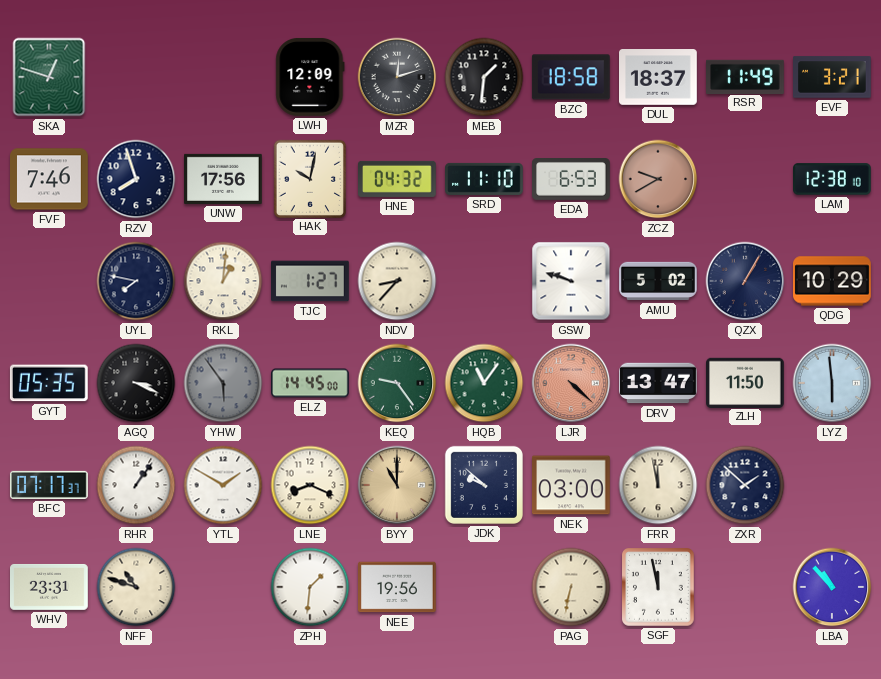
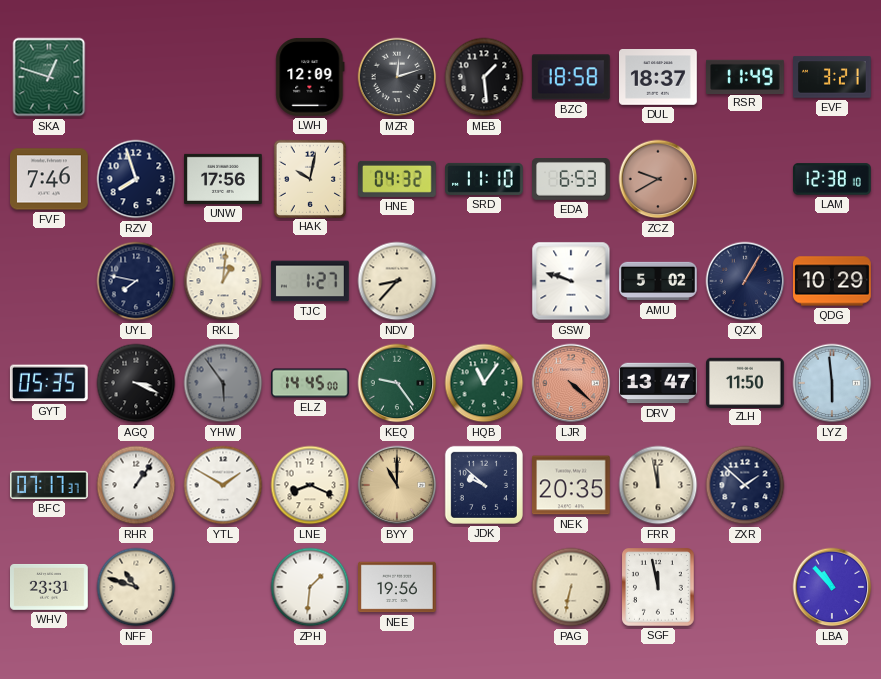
MEB: 1:31 -> 1:29
NEK: 03:00 -> 20:35
